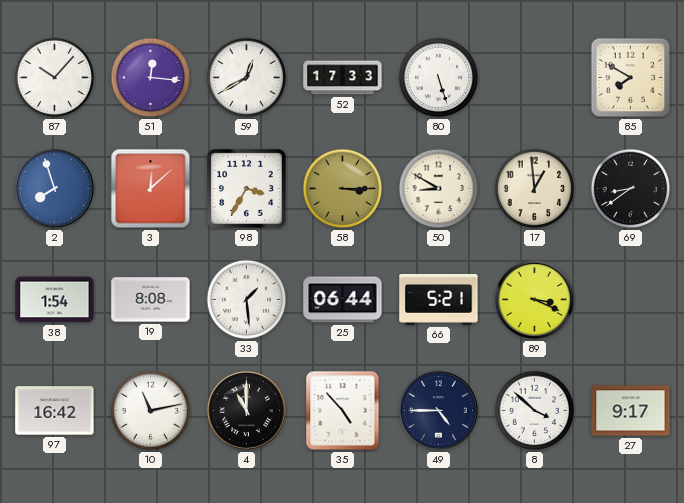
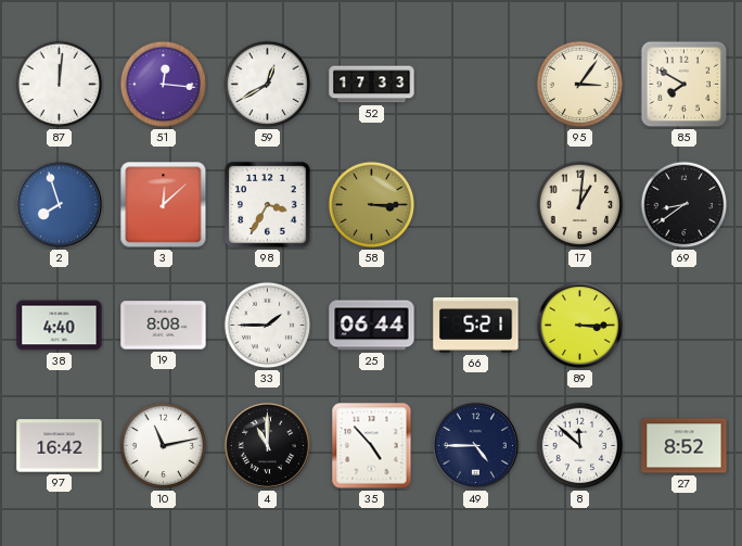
87: 10:07 -> 12:01
80: 5:27 -> none
95: none -> 3:06
50: 8:50 -> none
17: 12:59 -> 1:01
38: 1:54 -> 4:40
33: 1:29 -> 1:45
89: 3:19 -> 3:15
8: 3:52 -> 11:52
27: 9:17 -> 8:52
